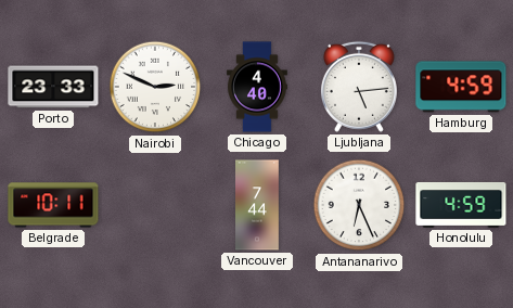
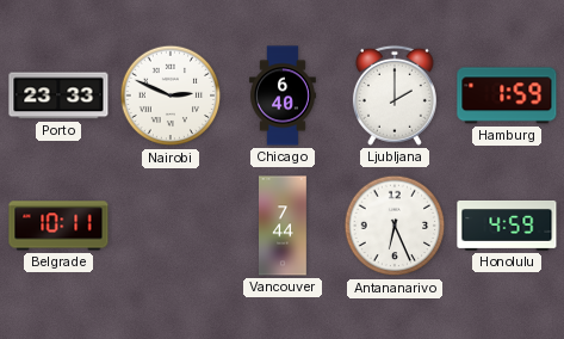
Chicago: 4:40 -> 6:40
Ljubljana: 5:14 -> 2:00
Hamburg: 4:59 -> 1:59
